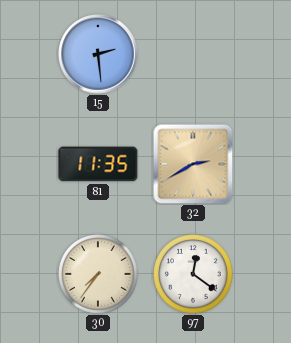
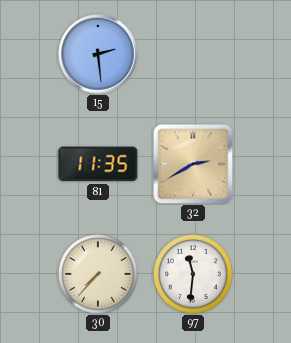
30: 7:36 -> 7:37
97: 12:21 -> 11:31
